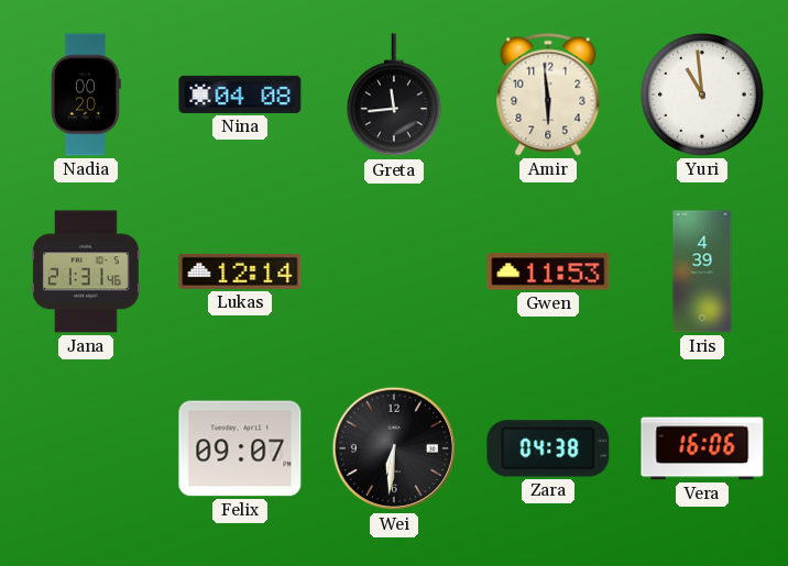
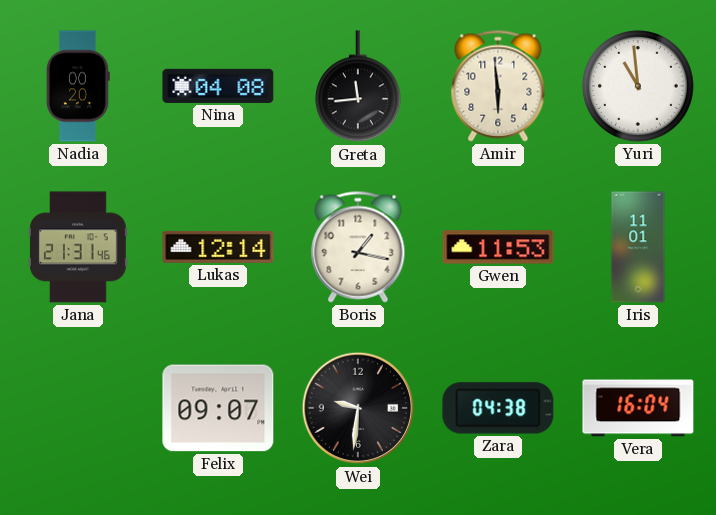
Boris: none -> 1:17
Iris: 4:39 -> 11:01
Wei: 6:31 -> 9:31
Vera: 16:06 -> 16:04
